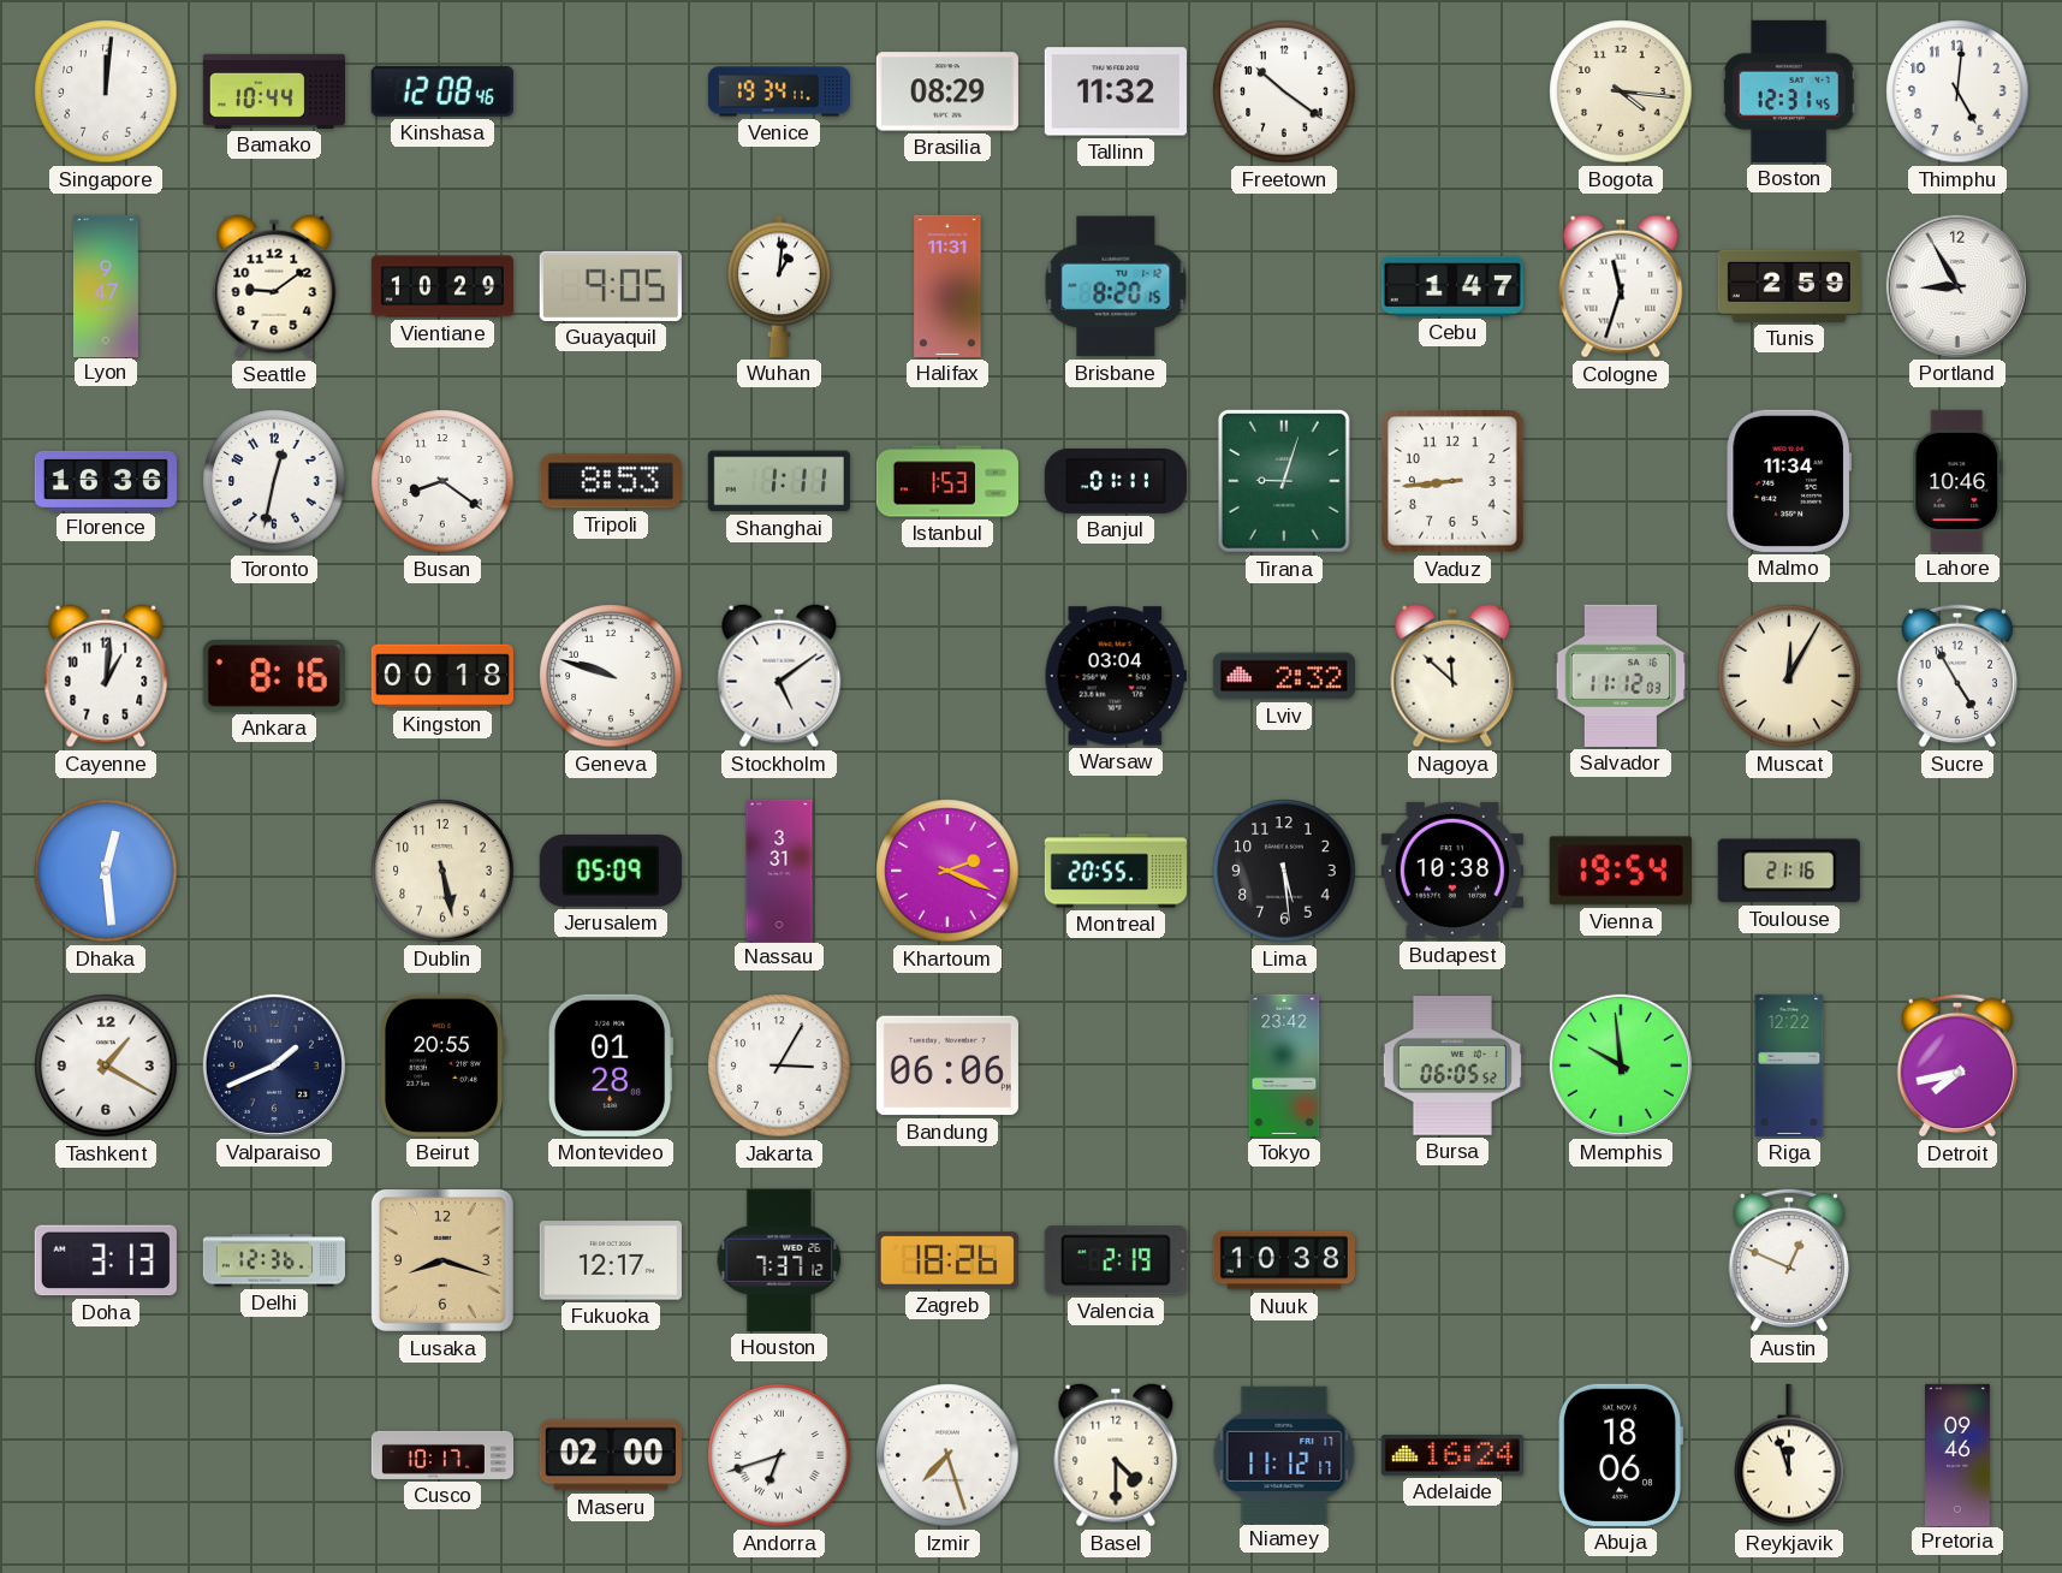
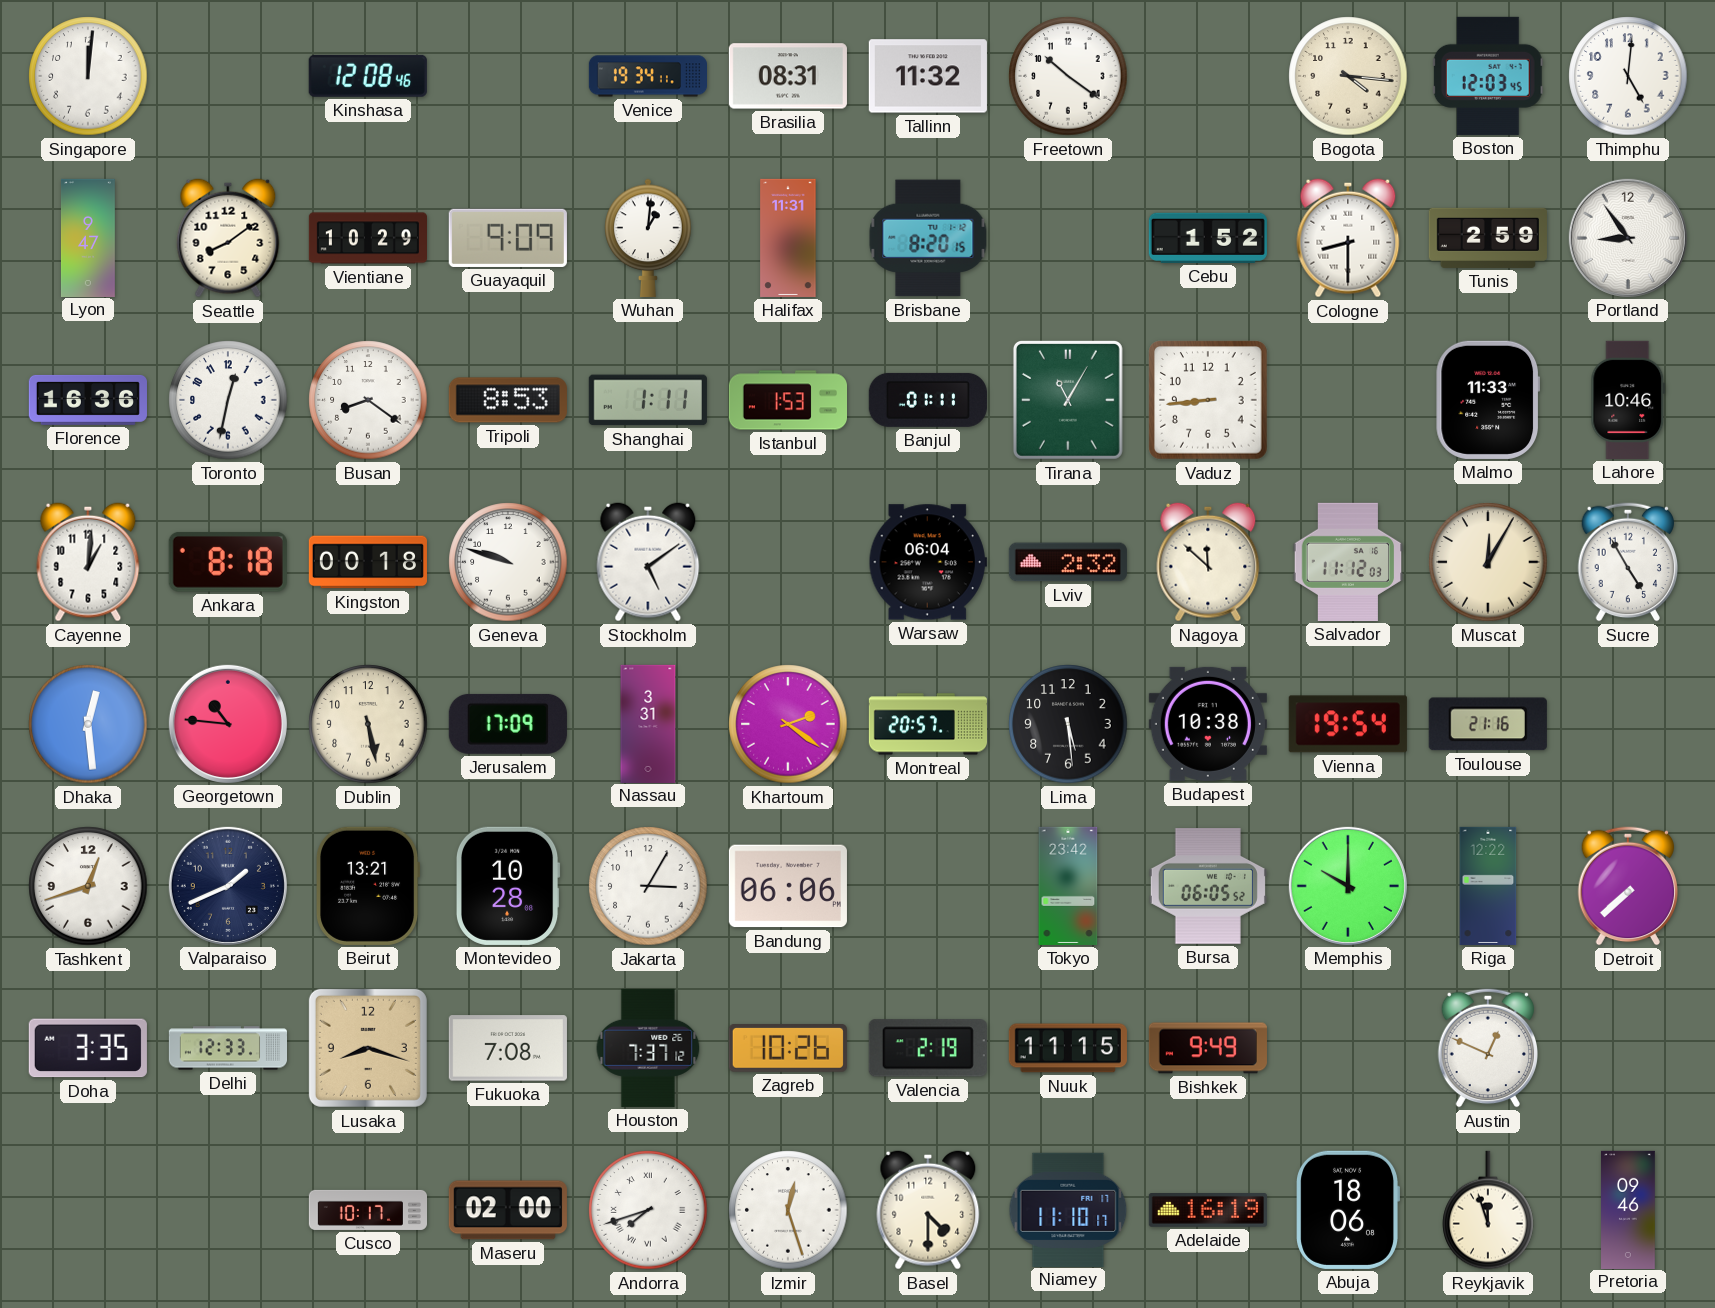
Bamako: 10:44 -> none
Brasilia: 08:29 -> 08:31
Boston: 12:31 -> 12:03
Seattle: 9:09 -> 8:09
Guayaquil: 9:05 -> 9:09
Cebu: 1:47 -> 1:52
Cologne: 11:33 -> 8:30
Portland: 8:55 -> 8:54
Tirana: 9:03 -> 11:05
Malmo: 11:34 -> 11:33
Ankara: 8:16 -> 8:18
Warsaw: 03:04 -> 06:04
Georgetown: none -> 10:46
Jerusalem: 05:09 -> 17:09
Khartoum: 2:19 -> 2:21
Montreal: 20:55 -> 20:57
Tashkent: 1:20 -> 12:42
Beirut: 20:55 -> 13:21
Montevideo: 01:28 -> 10:28
Memphis: 9:59 -> 10:00
Detroit: 7:43 -> 7:38
Doha: 3:13 -> 3:35
Delhi: 12:36 -> 12:33
Fukuoka: 12:17 -> 7:08
Zagreb: 18:26 -> 10:26
Nuuk: 10:38 -> 11:15
Bishkek: none -> 9:49
Andorra: 6:42 -> 7:42
Izmir: 7:27 -> 12:27
Niamey: 11:12 -> 11:10
Adelaide: 16:24 -> 16:19
